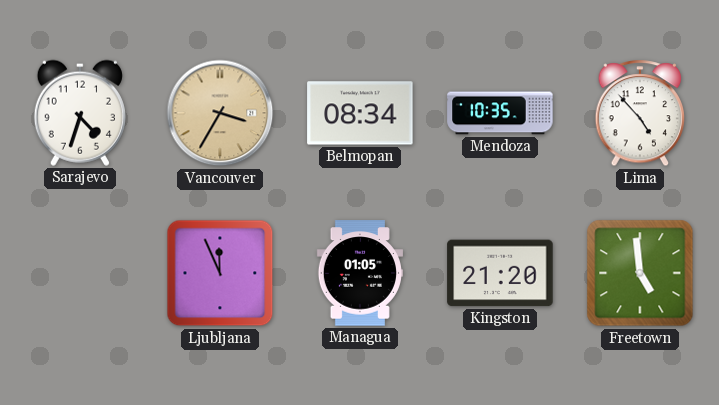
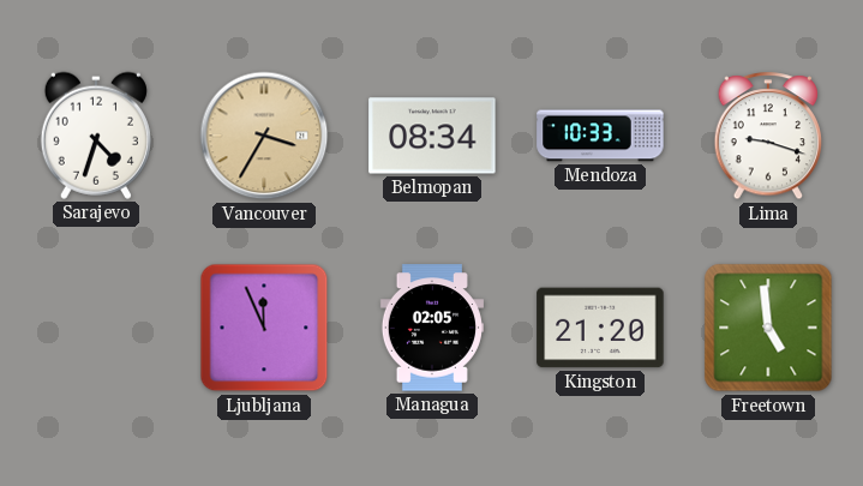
Mendoza: 10:35 -> 10:33
Lima: 4:53 -> 9:18
Managua: 01:05 -> 02:05
